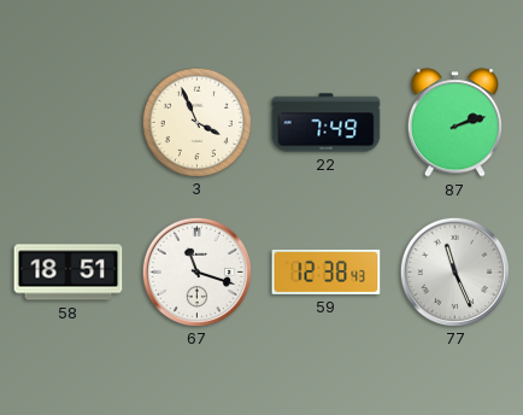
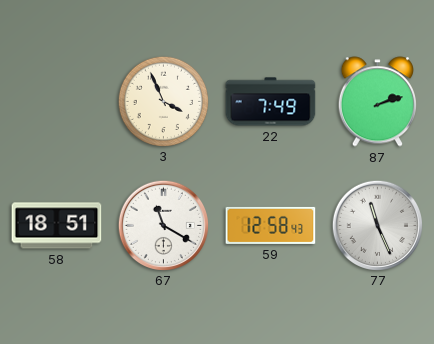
67: 11:18 -> 11:20
59: 12:38 -> 12:58
